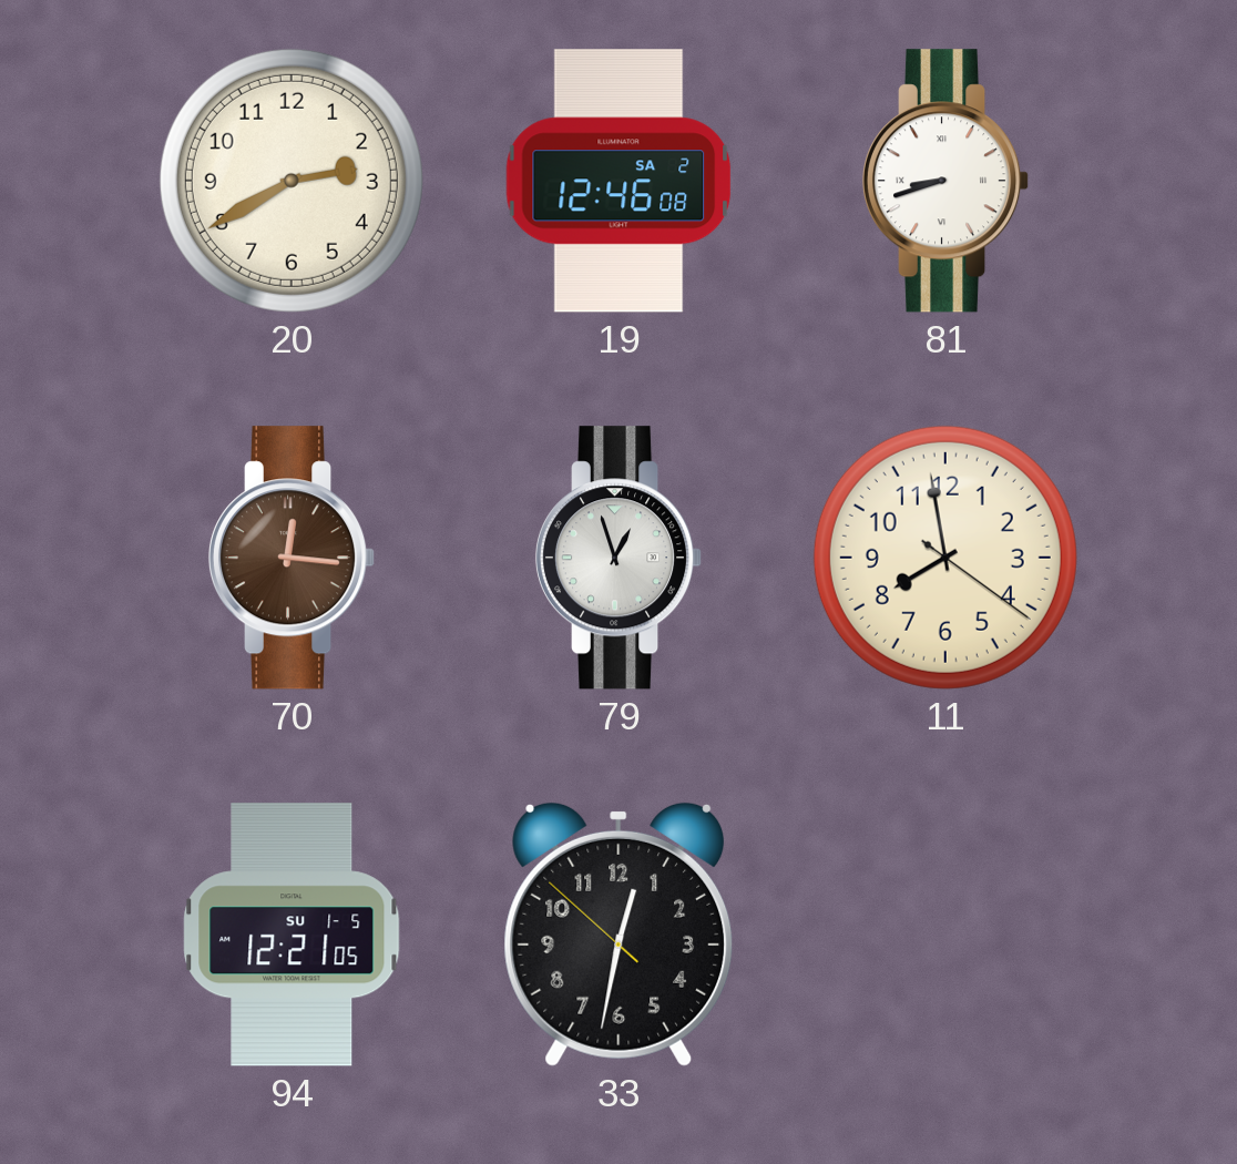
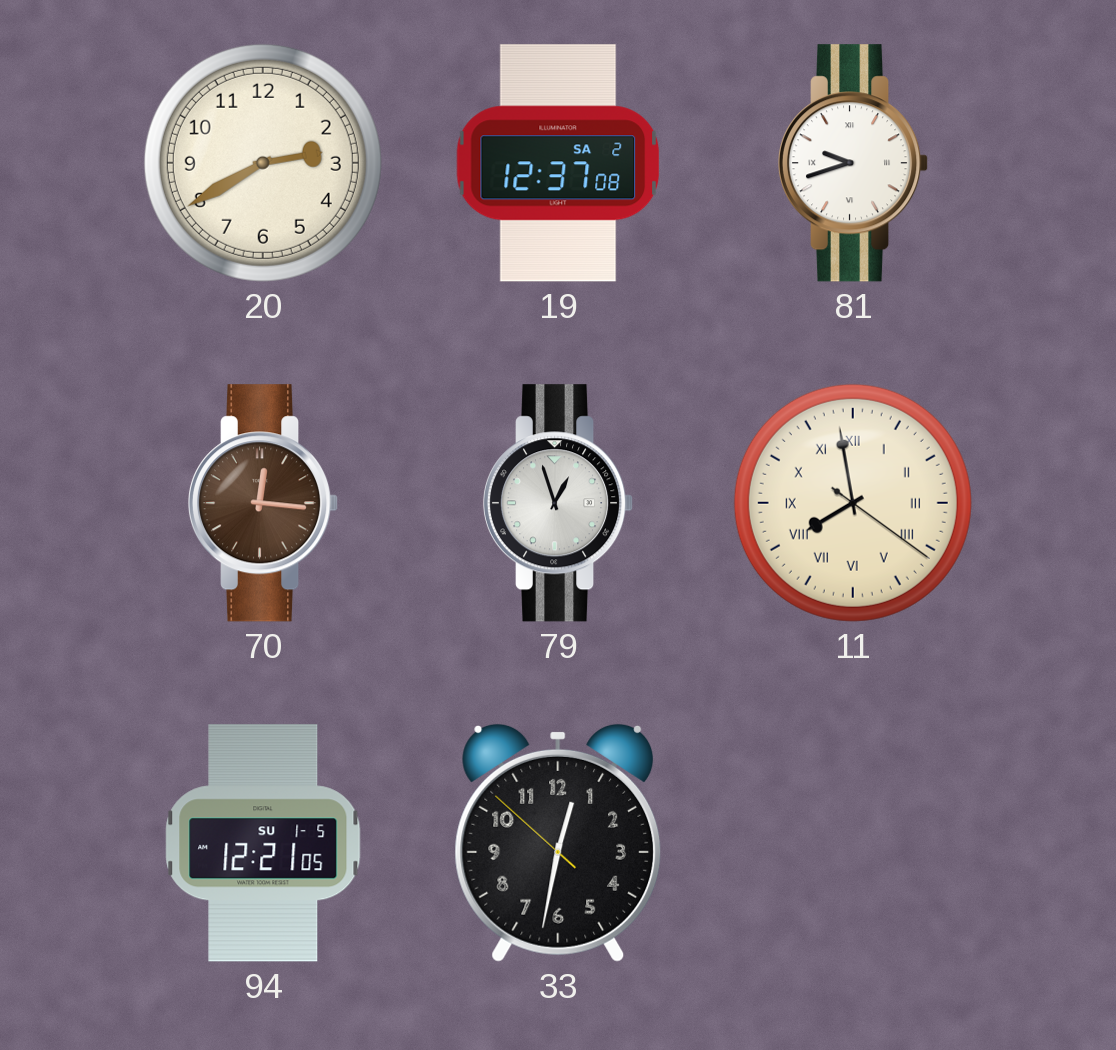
19: 12:46 -> 12:37
81: 8:42 -> 9:42
11 numerals: Arabic -> Roman
